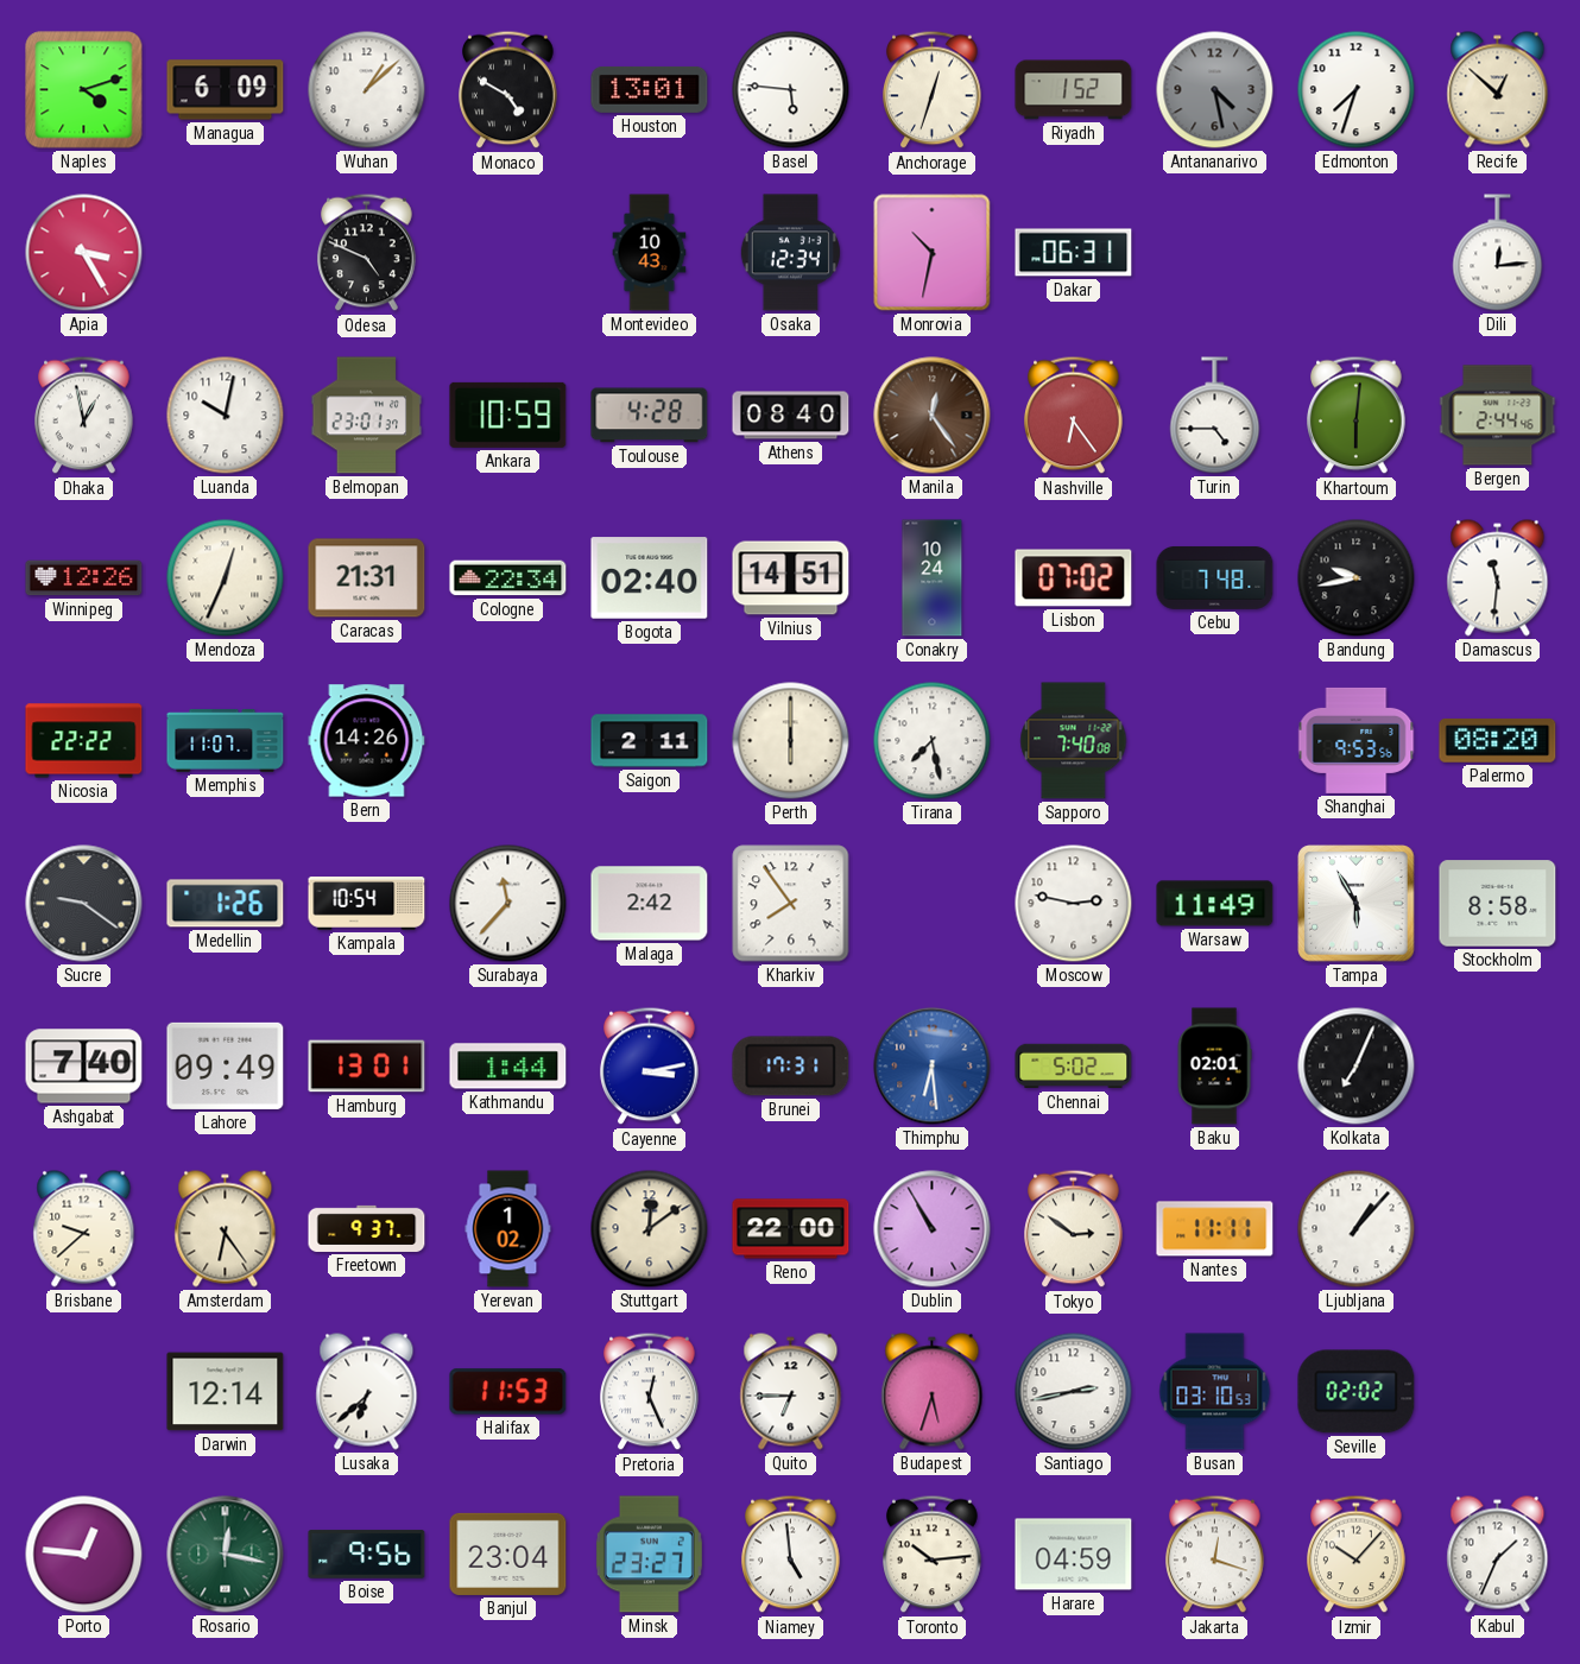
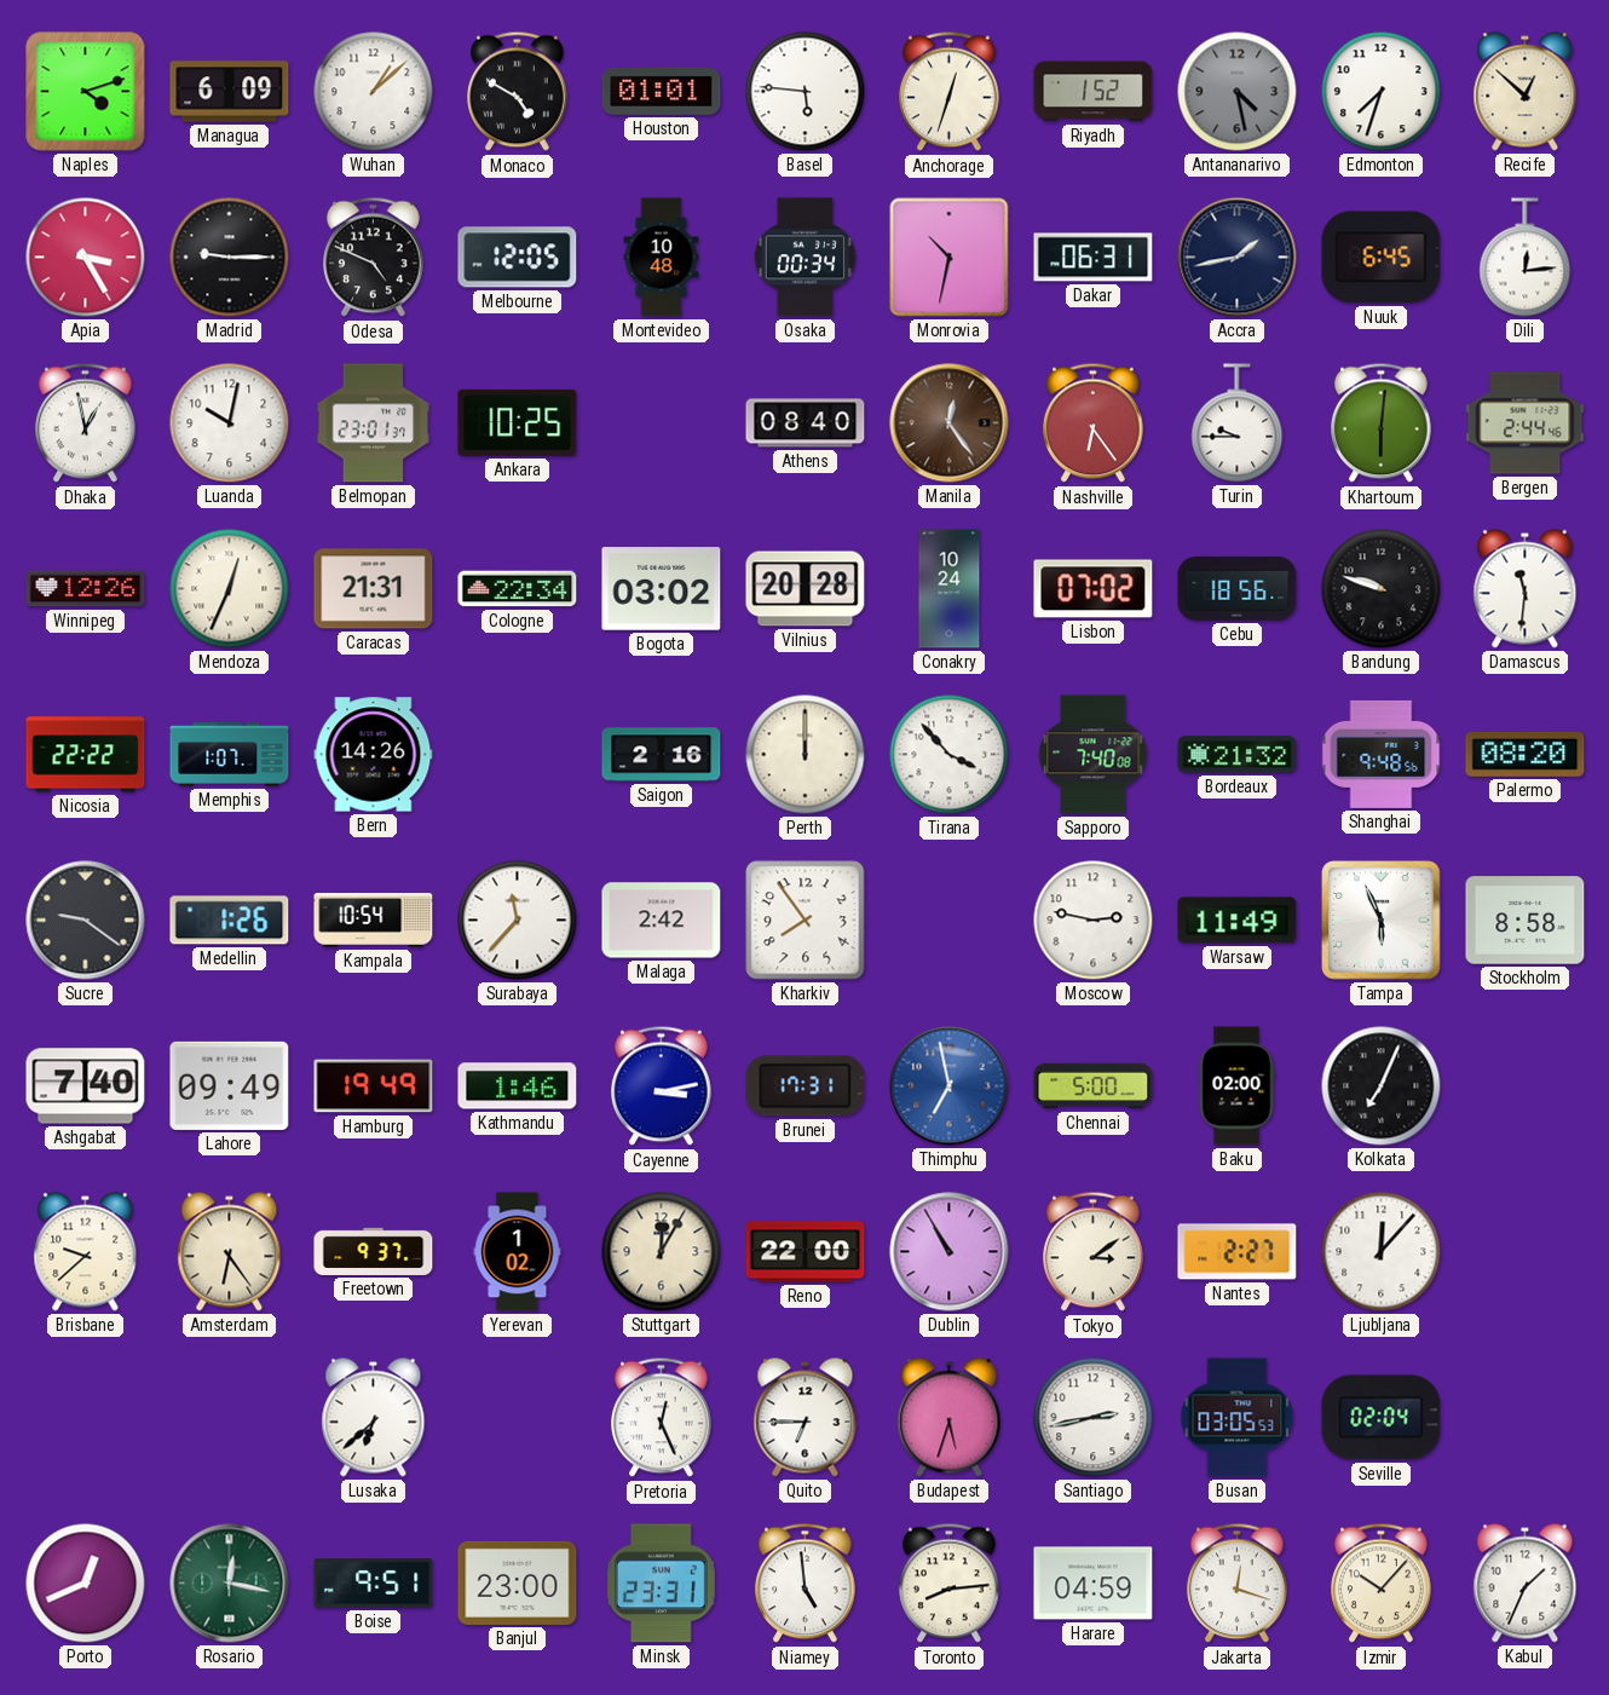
Houston: 13:01 -> 01:01
Madrid: none -> 9:15
Melbourne: none -> 12:05
Montevideo: 10:43 -> 10:48
Osaka: 12:34 -> 00:34
Accra: none -> 1:43
Nuuk: none -> 6:45
Ankara: 10:59 -> 10:25
Toulouse: 4:28 -> none
Turin: 4:45 -> 9:45
Bogota: 02:40 -> 03:02
Vilnius: 14:51 -> 20:28
Cebu: 7:48 -> 18:56
Bandung: 9:43 -> 9:48
Memphis: 11:07 -> 1:07
Saigon: 2:11 -> 2:16
Perth: 6:00 -> 12:00
Tirana: 7:28 -> 3:53
Bordeaux: none -> 21:32
Shanghai: 9:53 -> 9:48
Tampa: 5:55 -> 5:56
Hamburg: 13:01 -> 19:49
Kathmandu: 1:44 -> 1:46
Thimphu: 6:29 -> 6:58
Chennai: 5:02 -> 5:00
Baku: 02:01 -> 02:00
Stuttgart: 12:09 -> 12:05
Tokyo: 2:51 -> 3:09
Nantes: 11:11 -> 2:27
Ljubljana: 1:07 -> 12:07
Darwin: 12:14 -> none
Halifax: 11:53 -> none
Busan: 03:10 -> 03:05
Seville: 02:02 -> 02:04
Porto: 12:46 -> 12:41
Boise: 9:56 -> 9:51
Banjul: 23:04 -> 23:00
Minsk: 23:27 -> 23:31
Toronto: 10:14 -> 8:14
